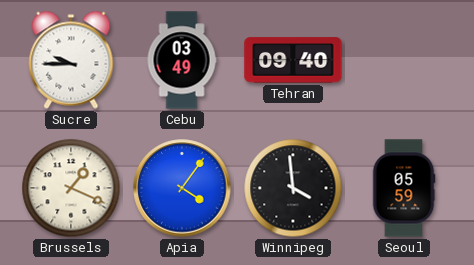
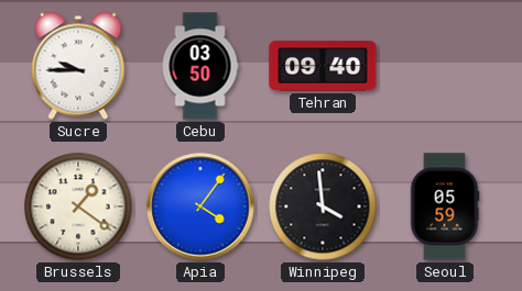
Cebu: 03:49 -> 03:50
Brussels: 1:19 -> 1:21
